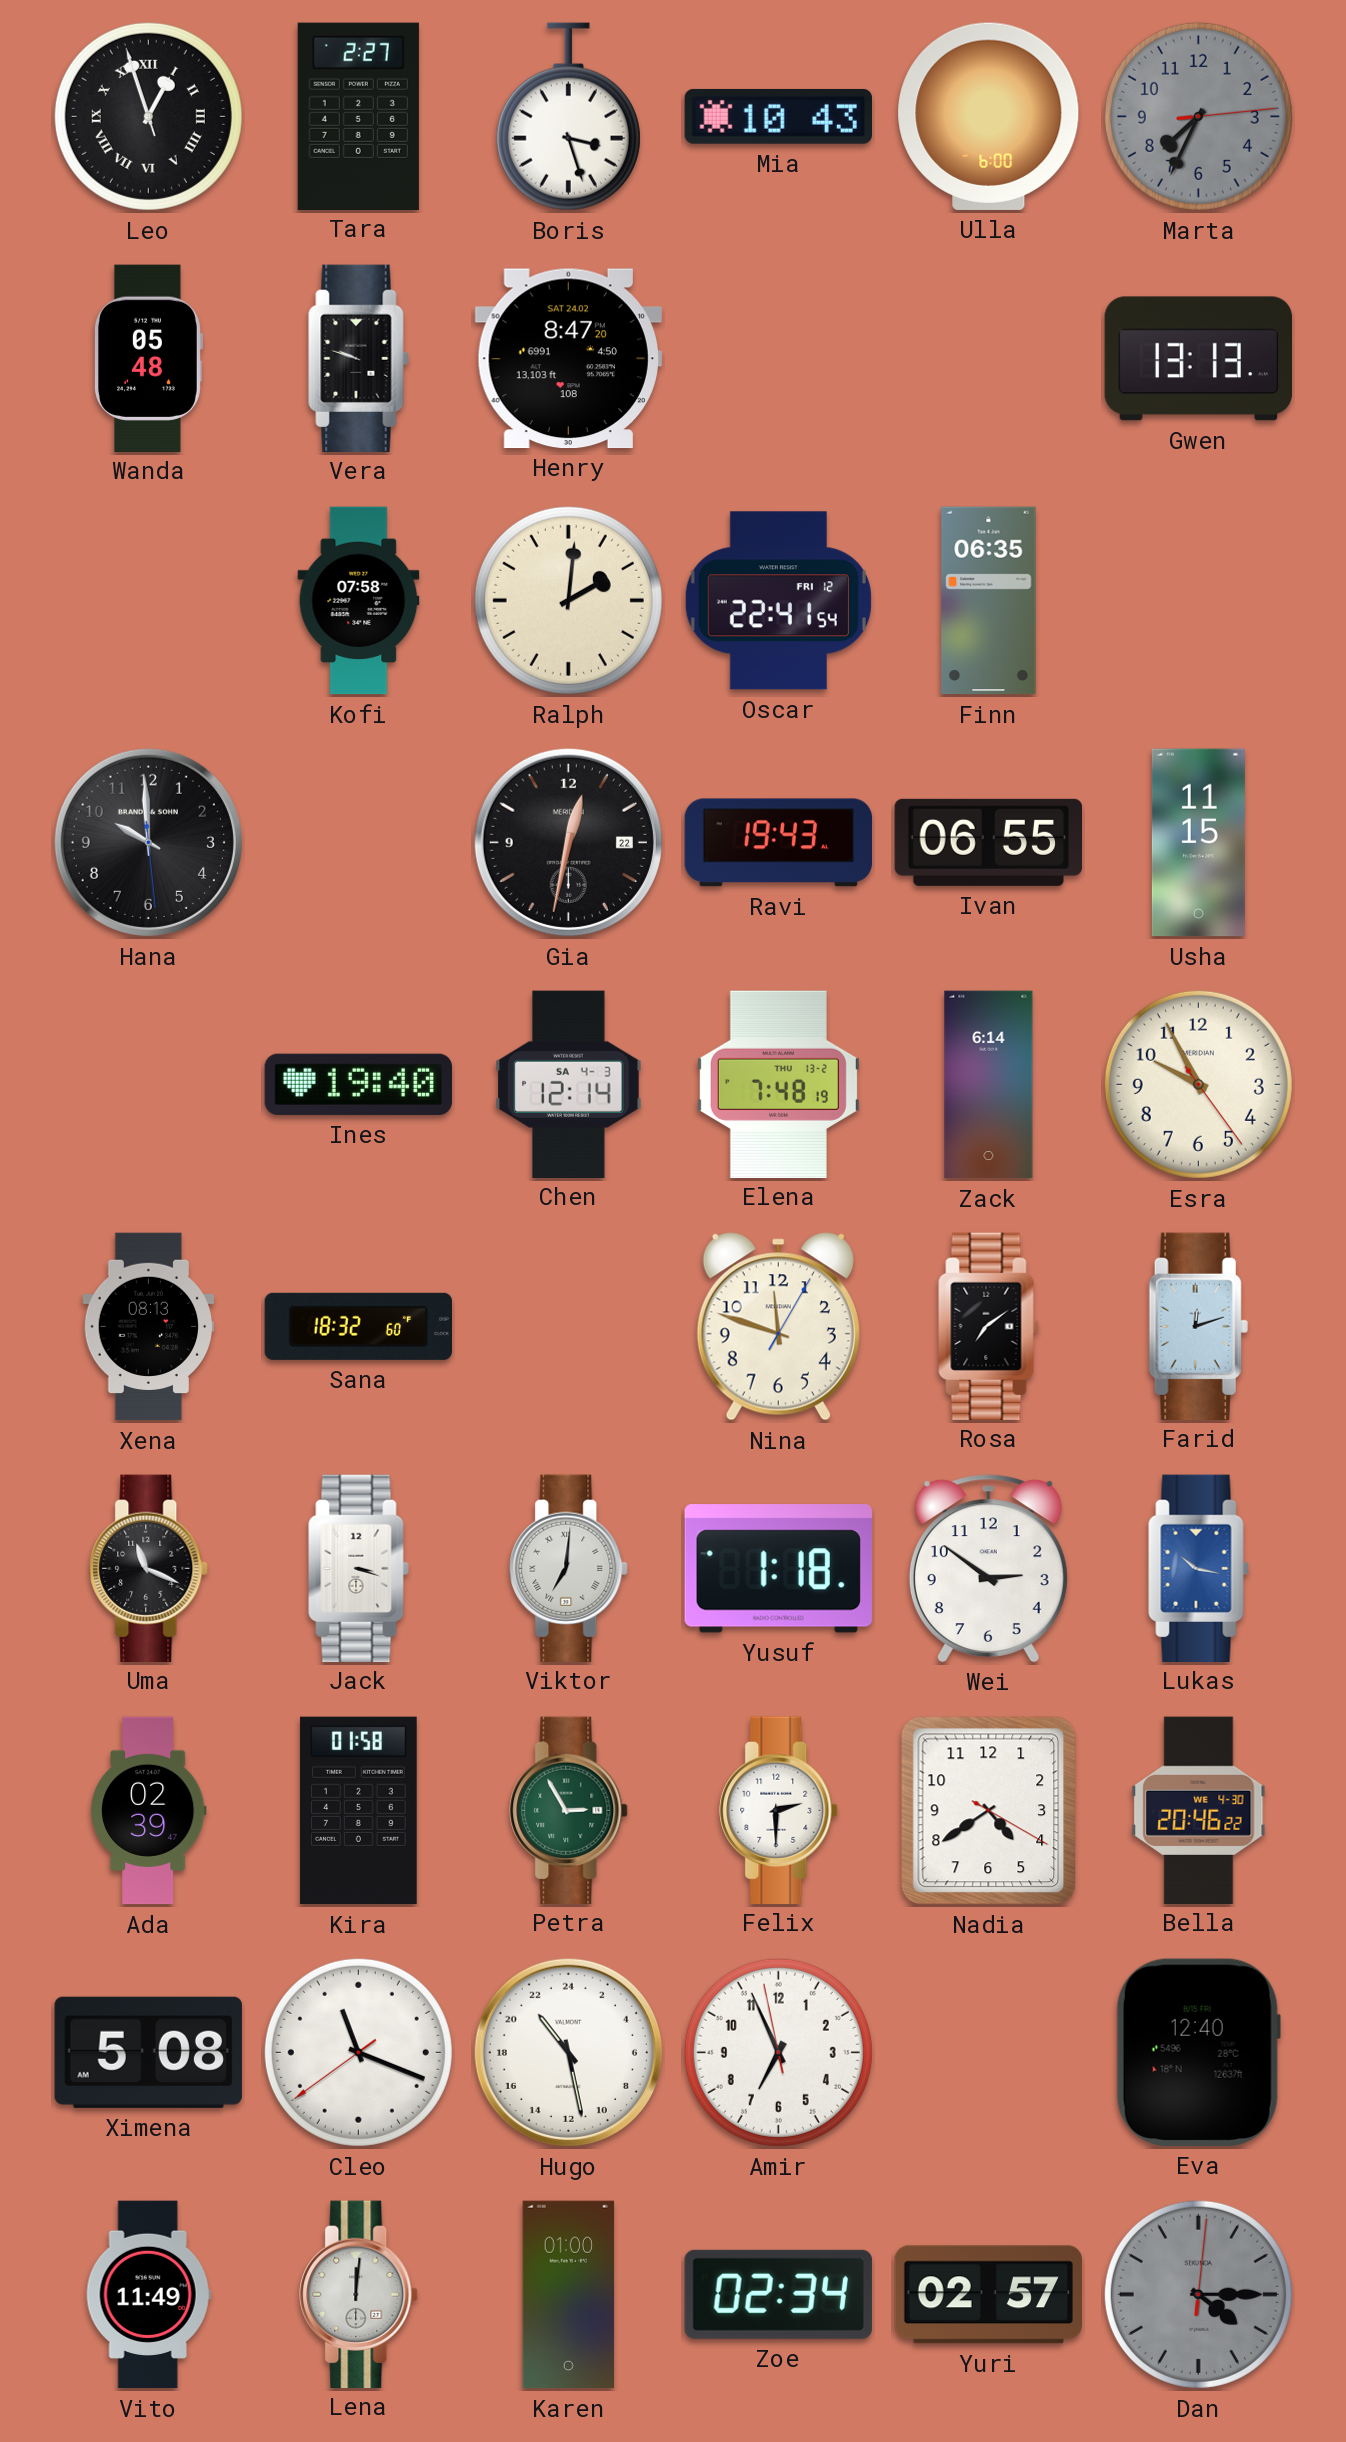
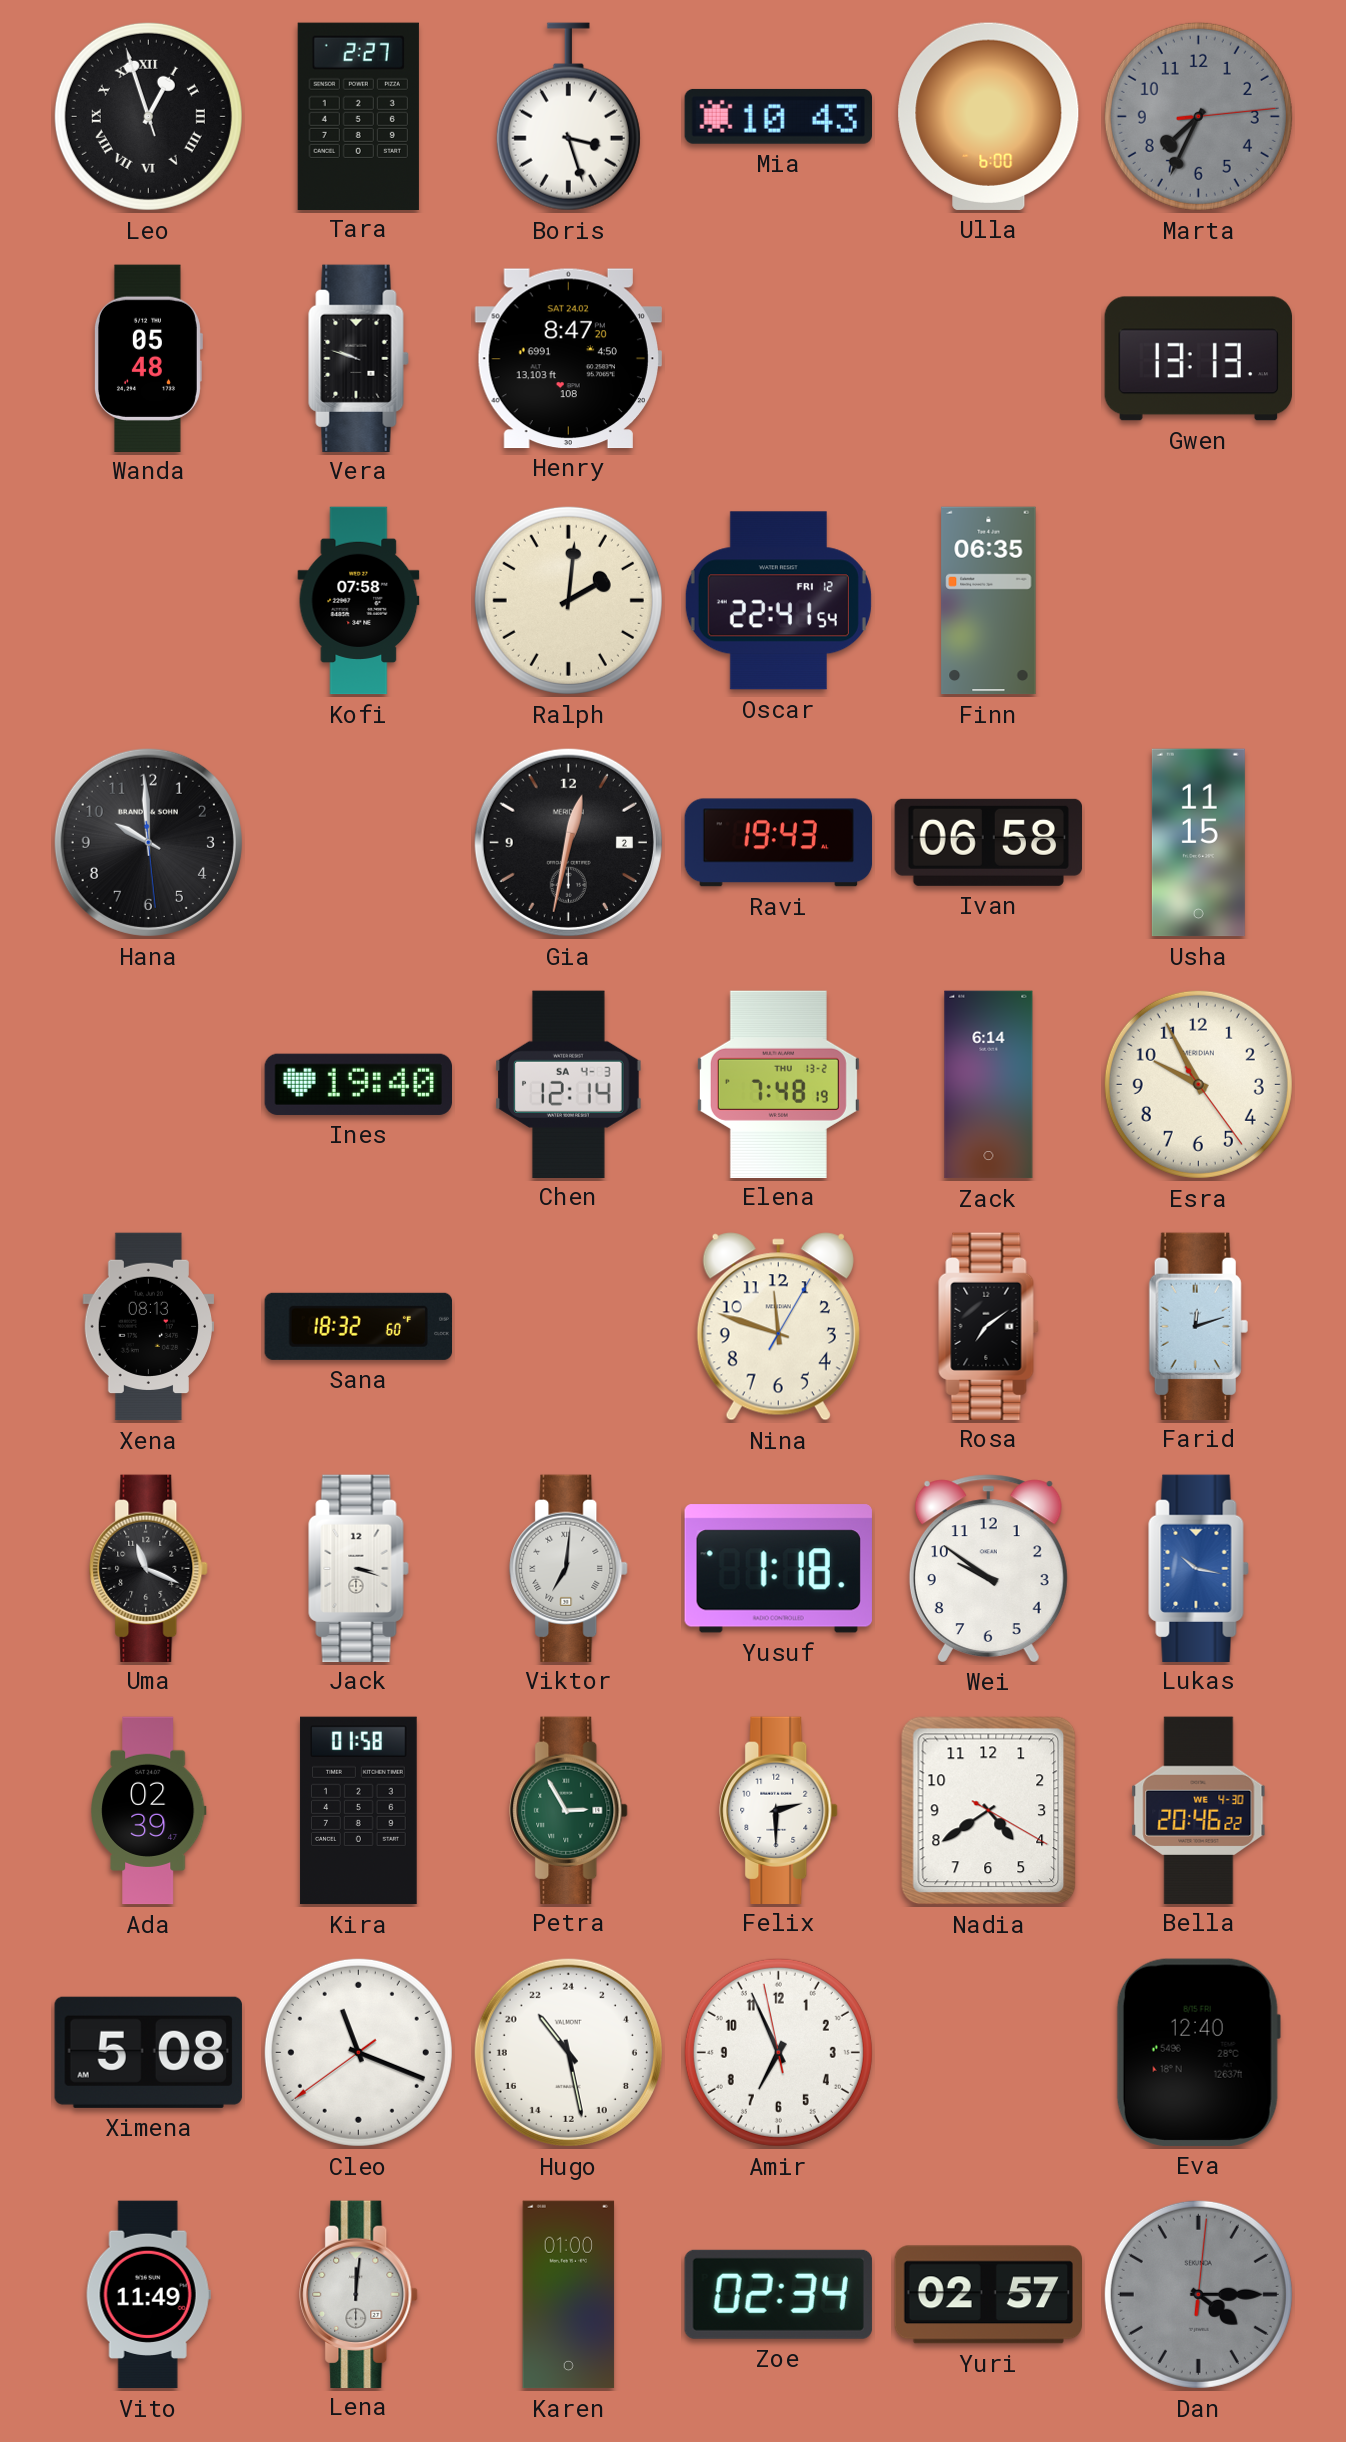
Gia date: 22 -> 2
Ivan: 06:55 -> 06:58
Wei: 2:51 -> 9:51
